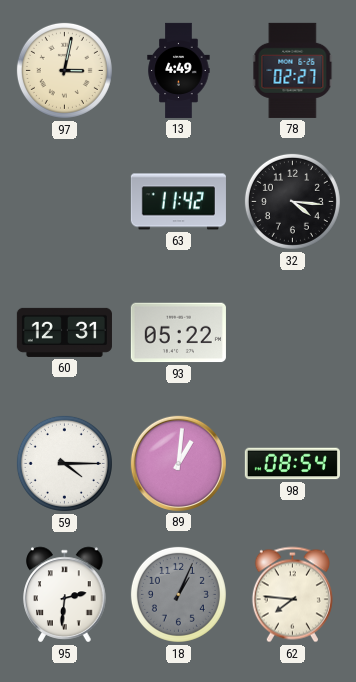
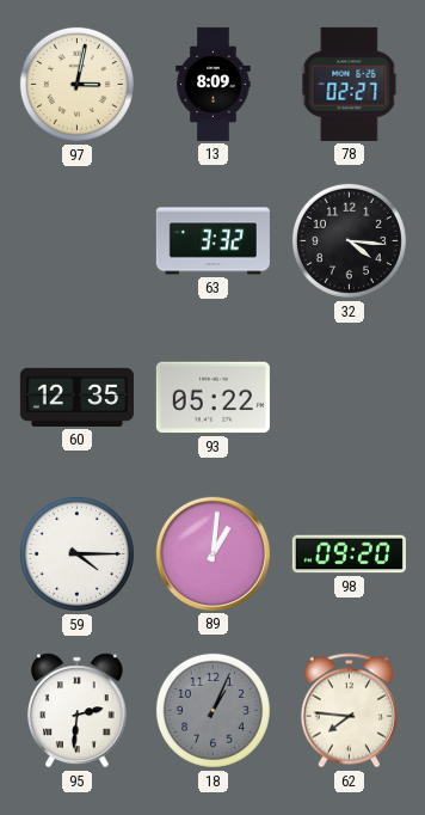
13: 4:49 -> 8:09
63: 11:42 -> 3:32
60: 12:31 -> 12:35
98: 08:54 -> 09:20
